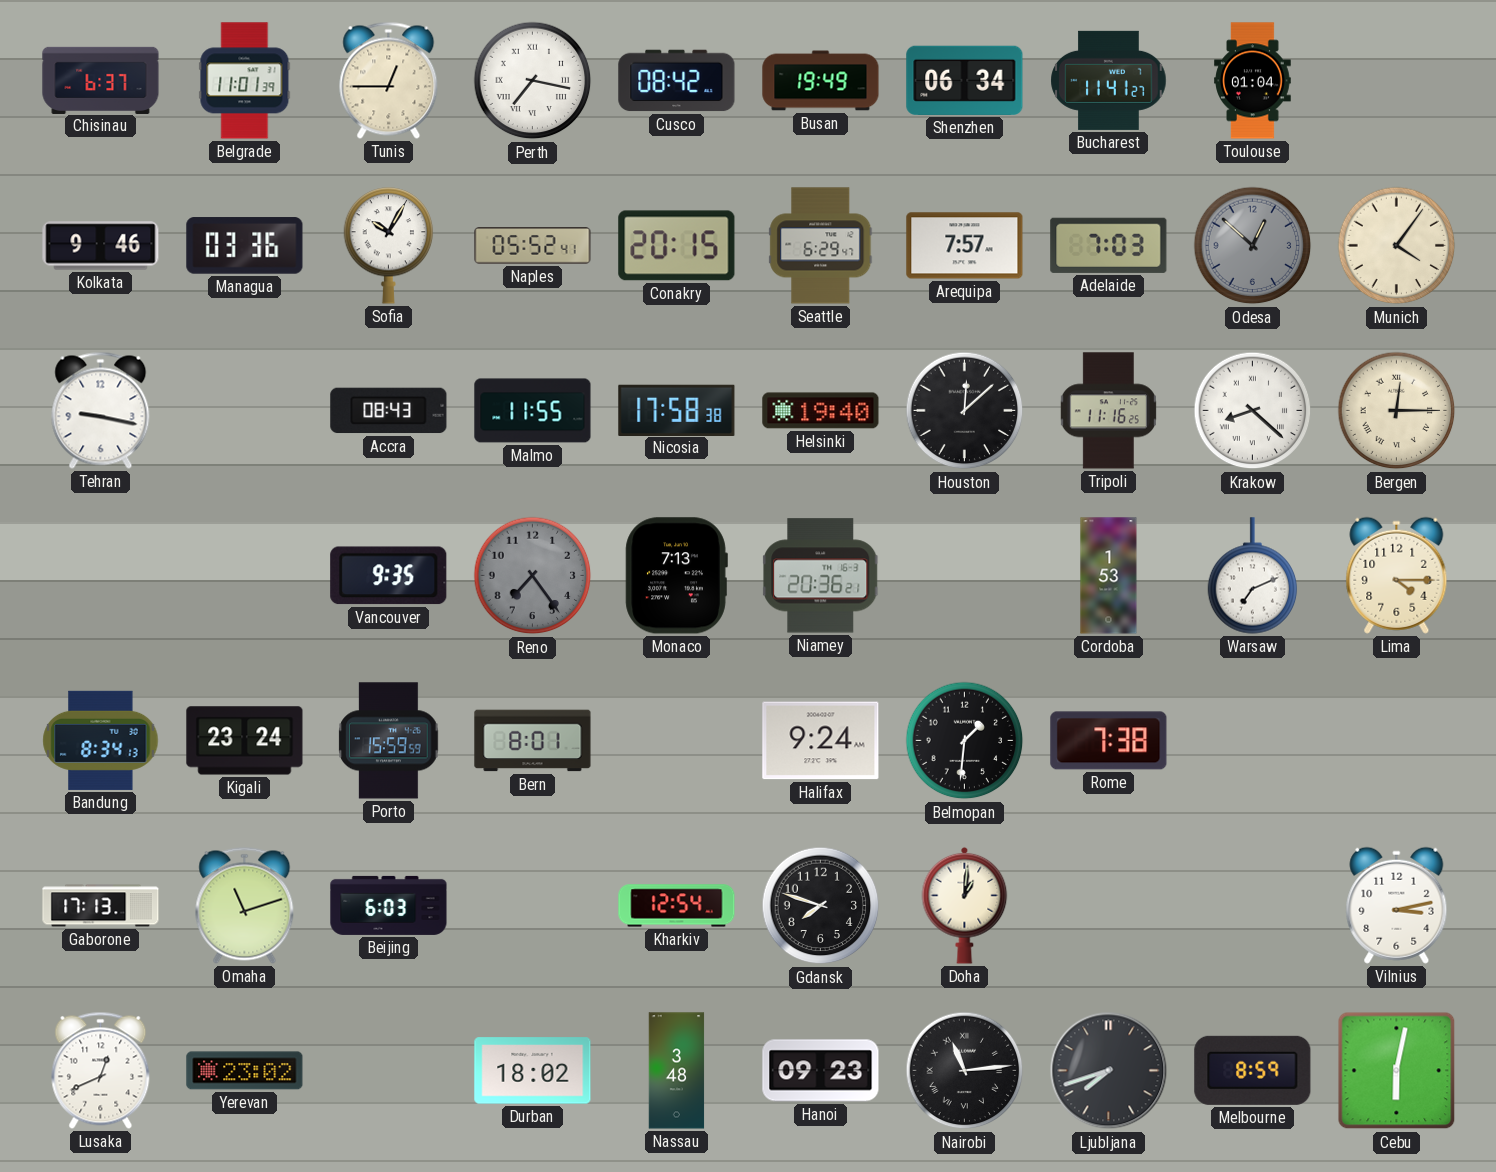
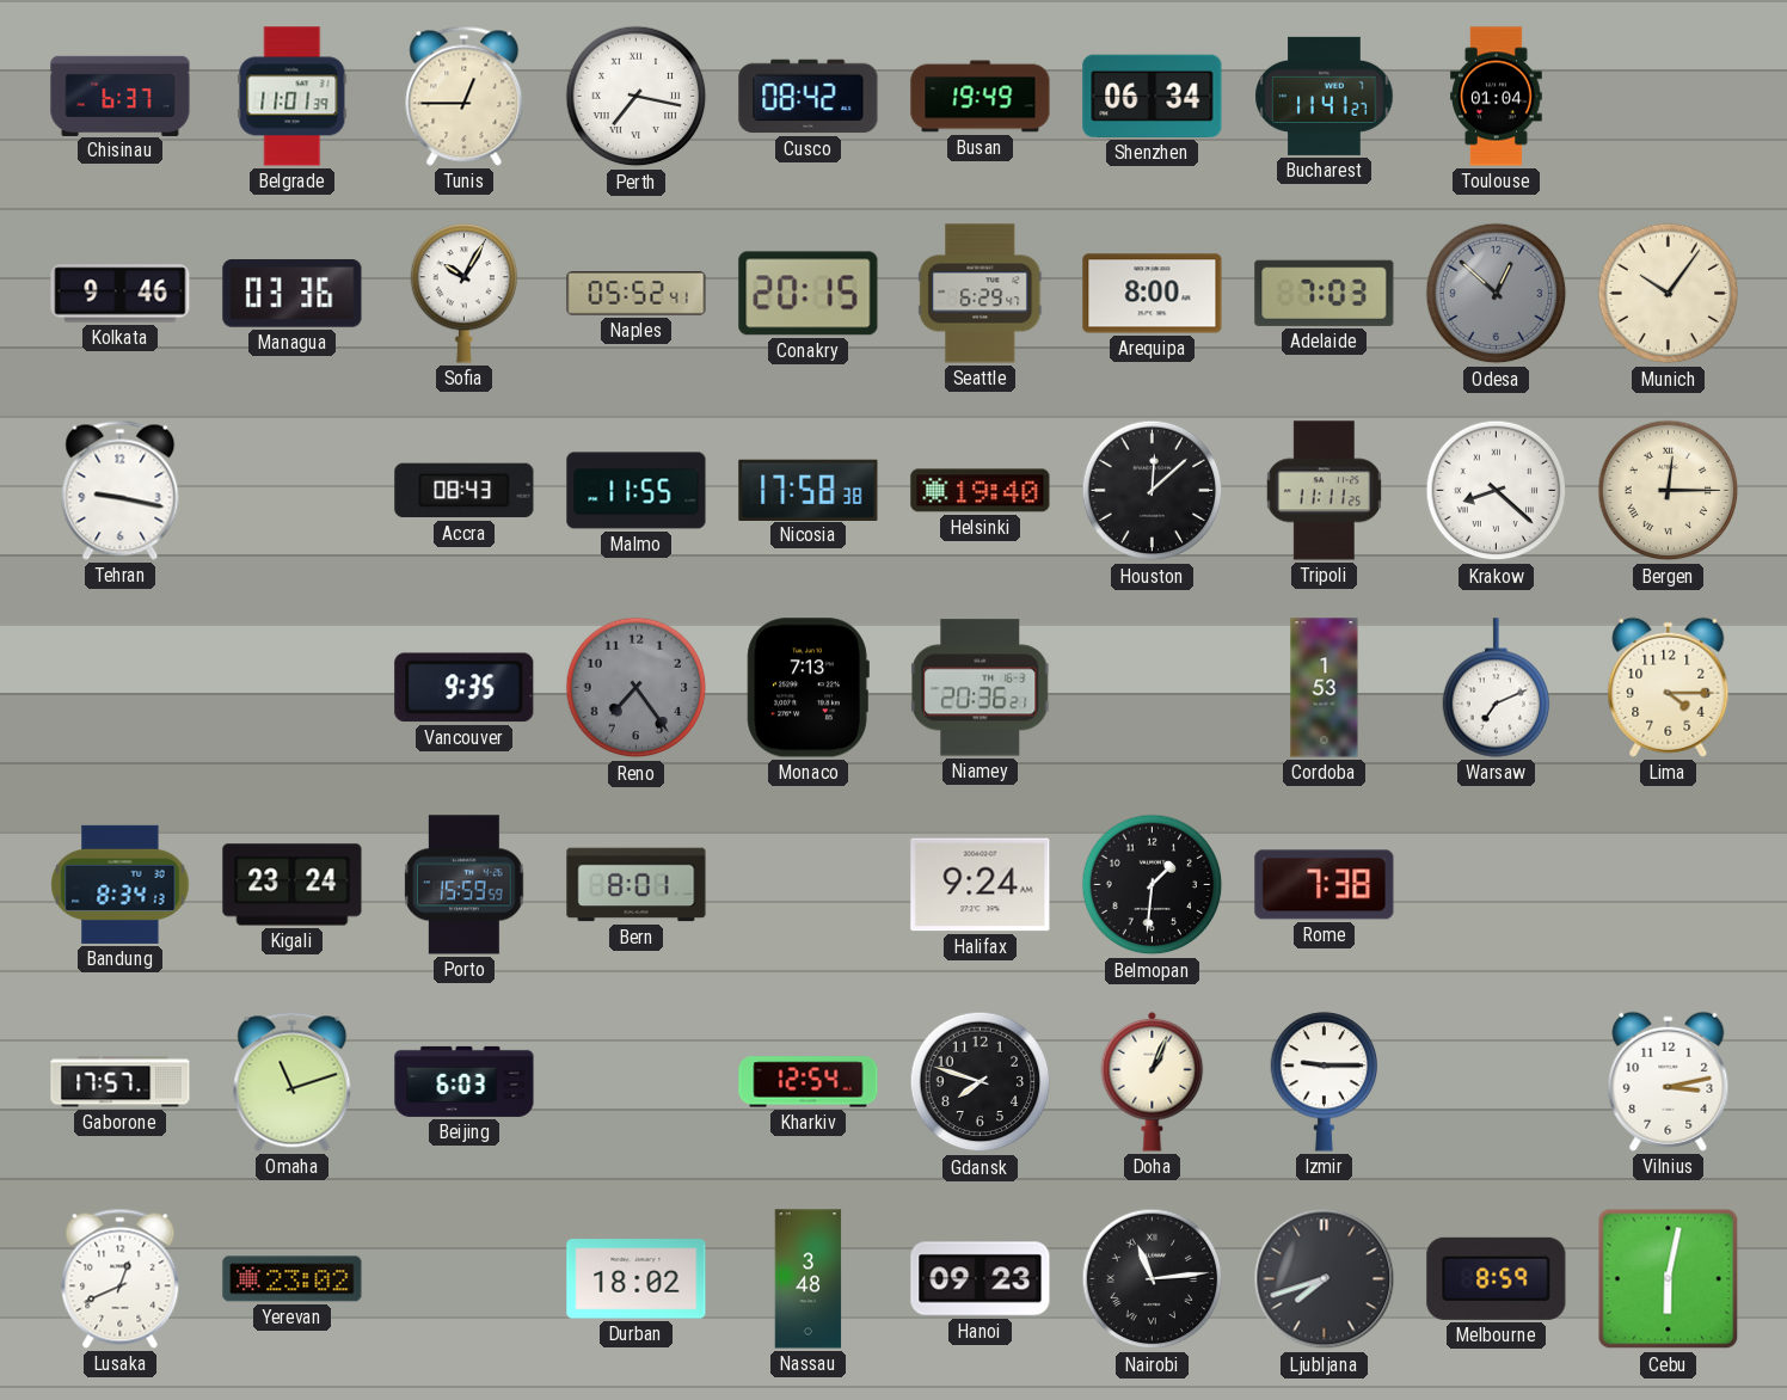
Arequipa: 7:57 -> 8:00
Munich: 4:06 -> 10:06
Tripoli: 11:16 -> 11:11
Gaborone: 17:13 -> 17:57
Doha: 1:01 -> 1:04
Izmir: none -> 9:15
